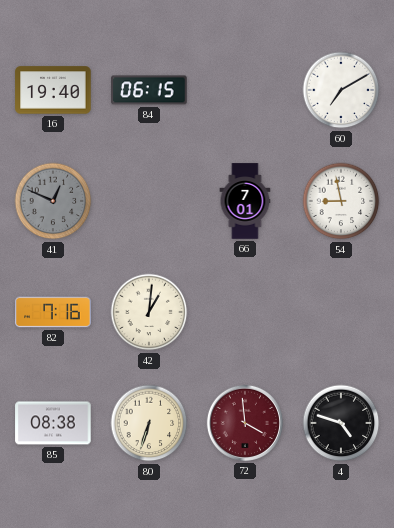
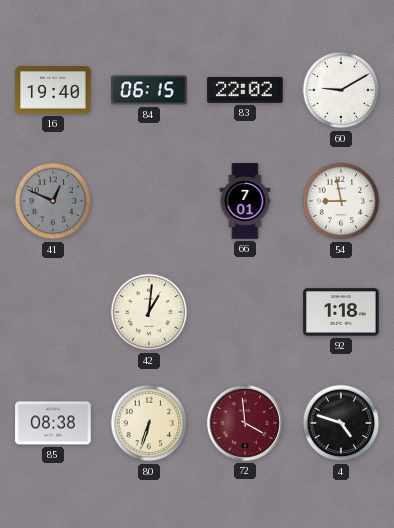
83: none -> 22:02
60: 7:10 -> 9:10
82: 7:16 -> none
92: none -> 1:18
